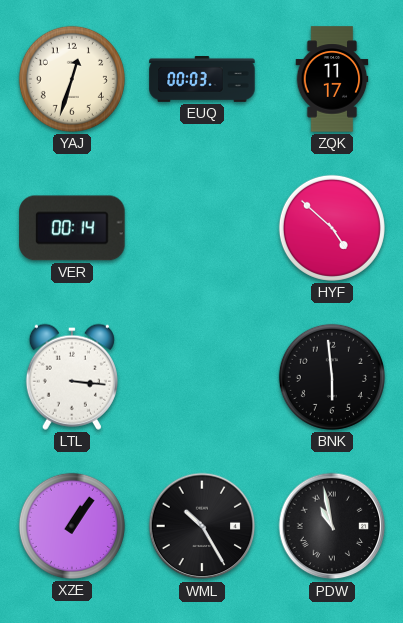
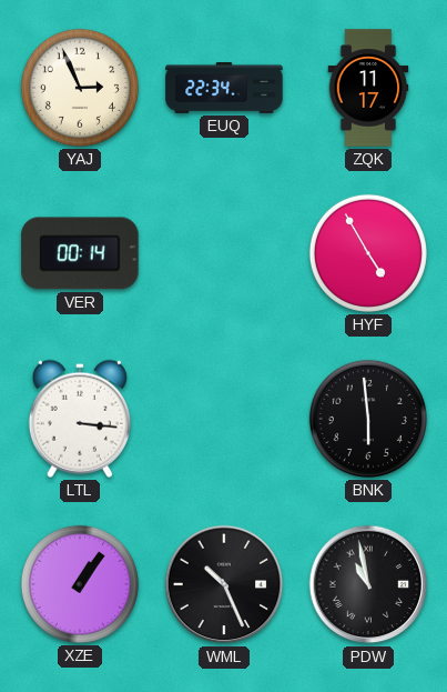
YAJ: 12:33 -> 2:56
EUQ: 00:03 -> 22:34
HYF: 4:52 -> 4:55
WML: 10:25 -> 10:26
